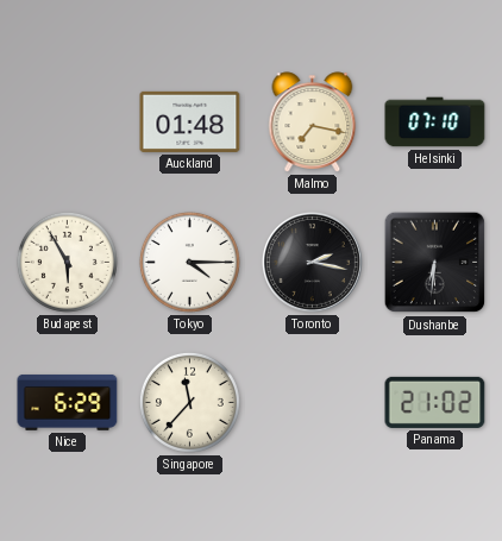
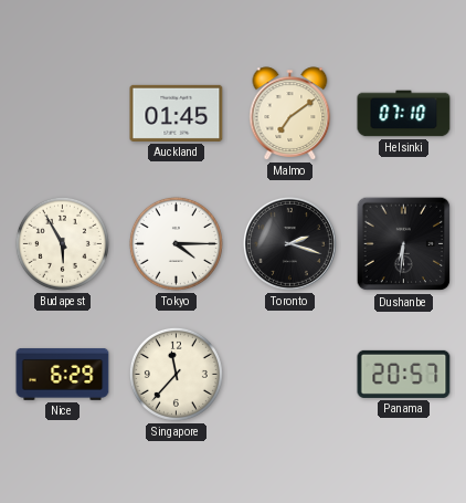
Auckland: 01:48 -> 01:45
Malmo: 7:17 -> 7:09
Toronto: 2:17 -> 2:18
Panama: 21:02 -> 20:57
